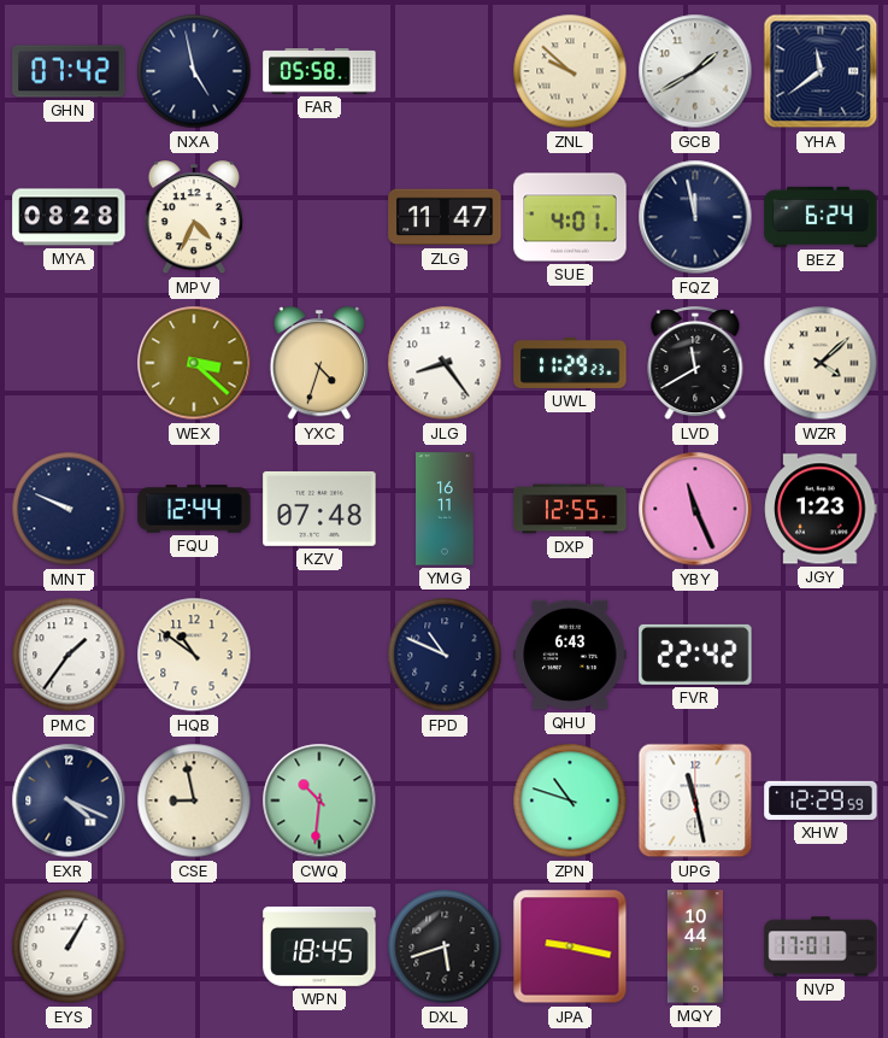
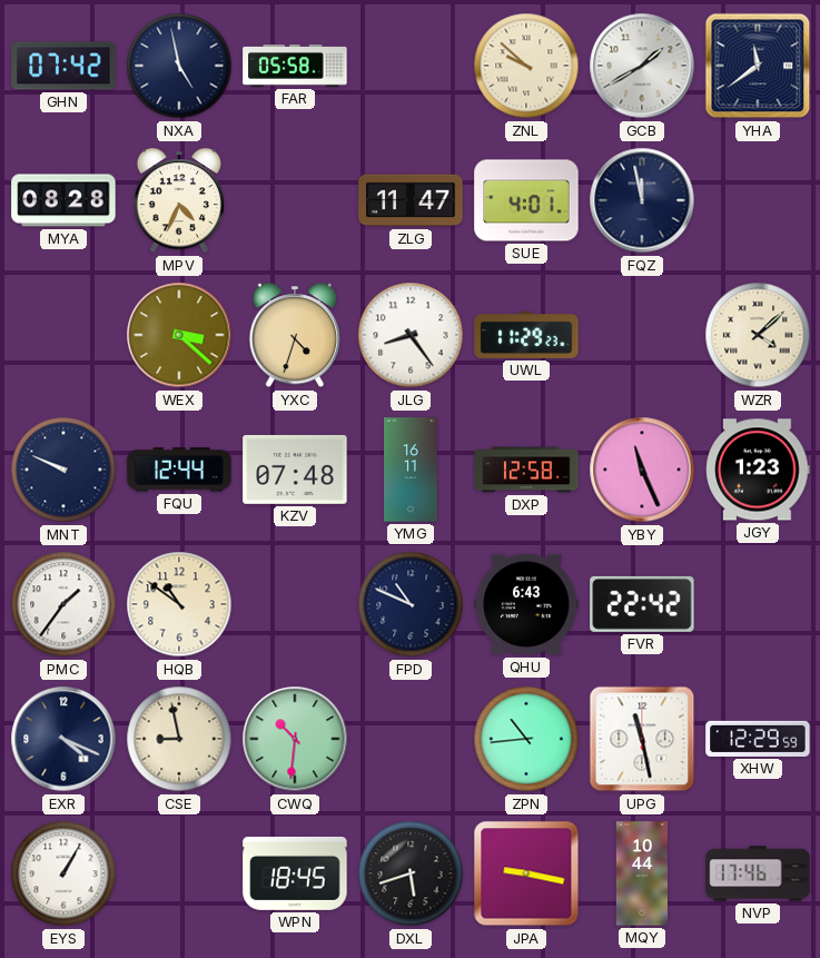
BEZ: 6:24 -> none
LVD: 11:40 -> none
DXP: 12:55 -> 12:58
ZPN: 10:48 -> 10:44
NVP: 17:01 -> 17:46
